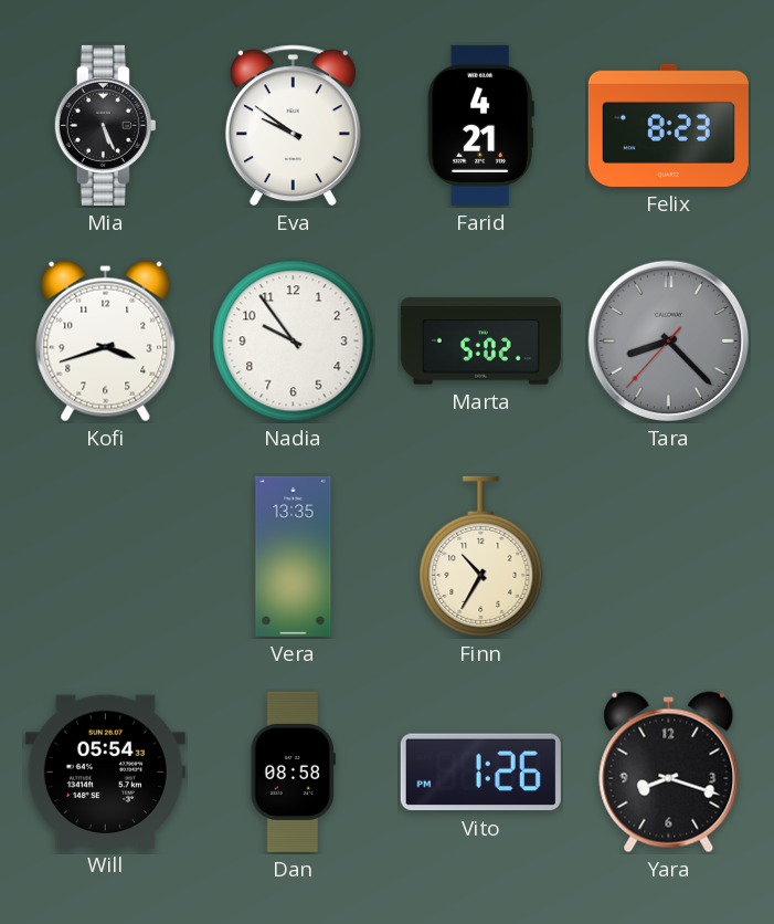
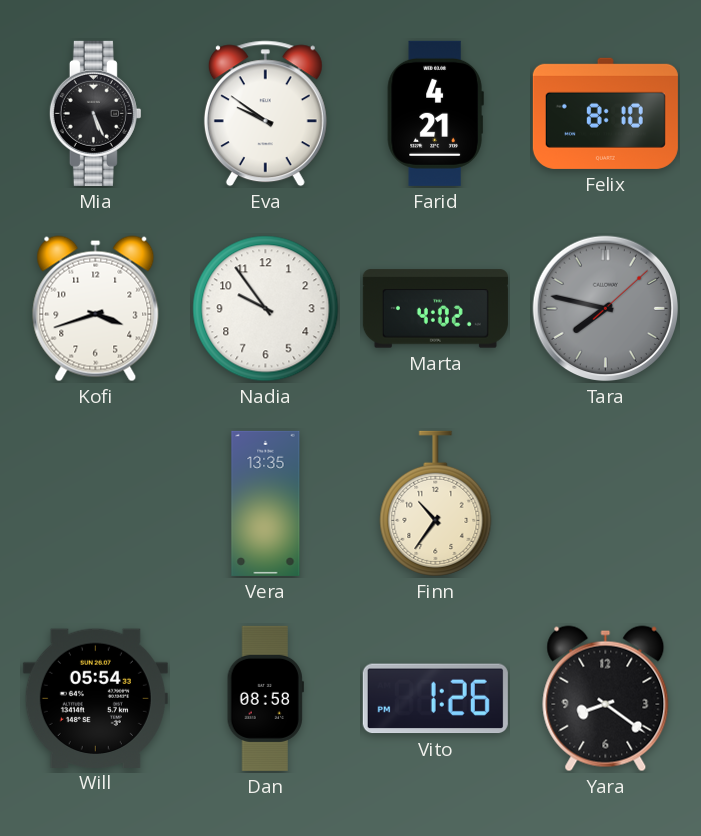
Felix: 8:23 -> 8:10
Marta: 5:02 -> 4:02
Tara: 8:22 -> 7:47
Finn: 10:35 -> 10:36
Yara: 8:18 -> 8:21
